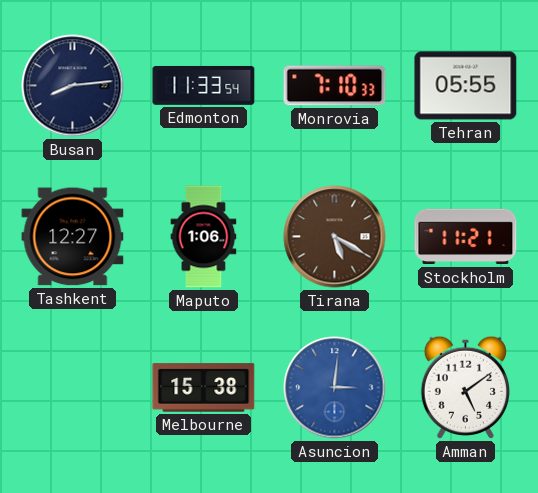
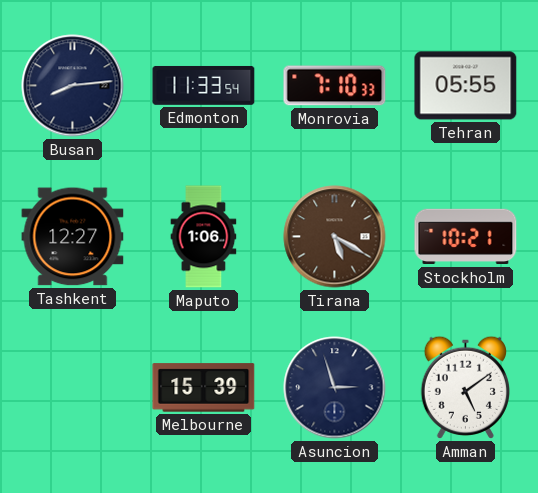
Stockholm: 11:21 -> 10:21
Melbourne: 15:38 -> 15:39
Asuncion: 3:01 -> 2:57
Asuncion dial: blue -> navy
